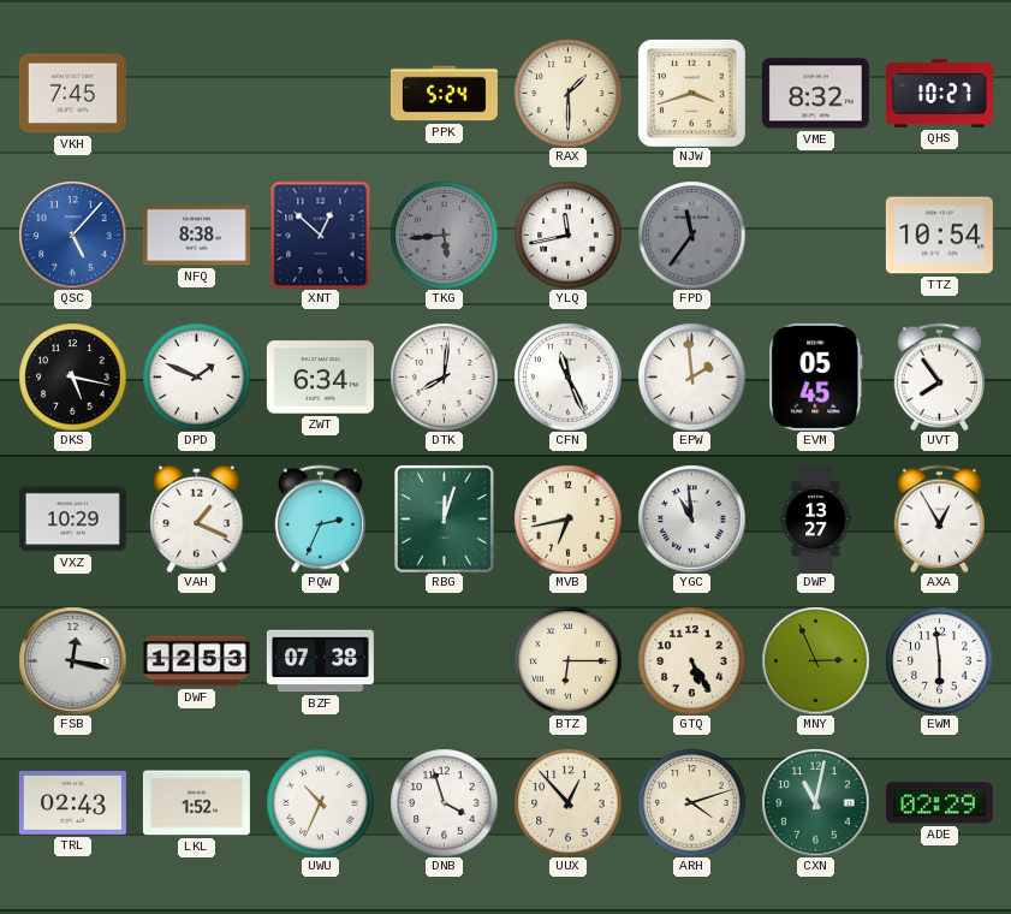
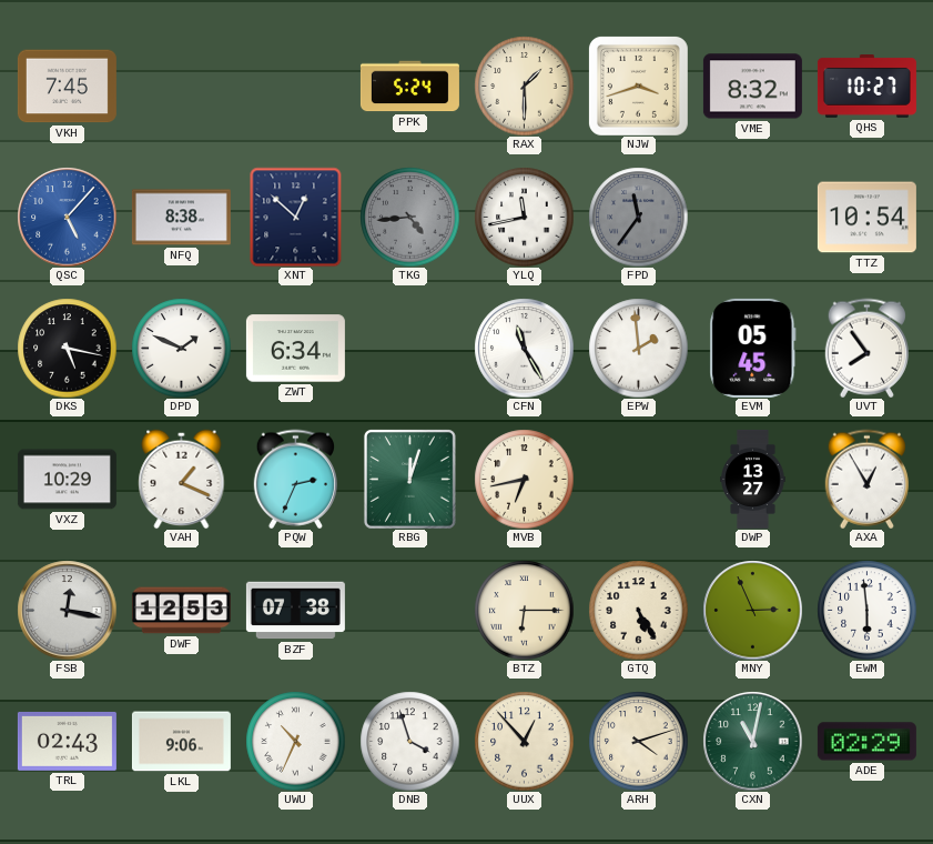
TKG: 5:44 -> 4:44
DTK: 8:01 -> none
CFN: 11:26 -> 11:25
YGC: 10:59 -> none
LKL: 1:52 -> 9:06
